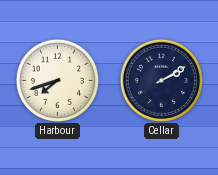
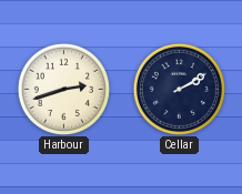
Harbour: 7:42 -> 2:42
